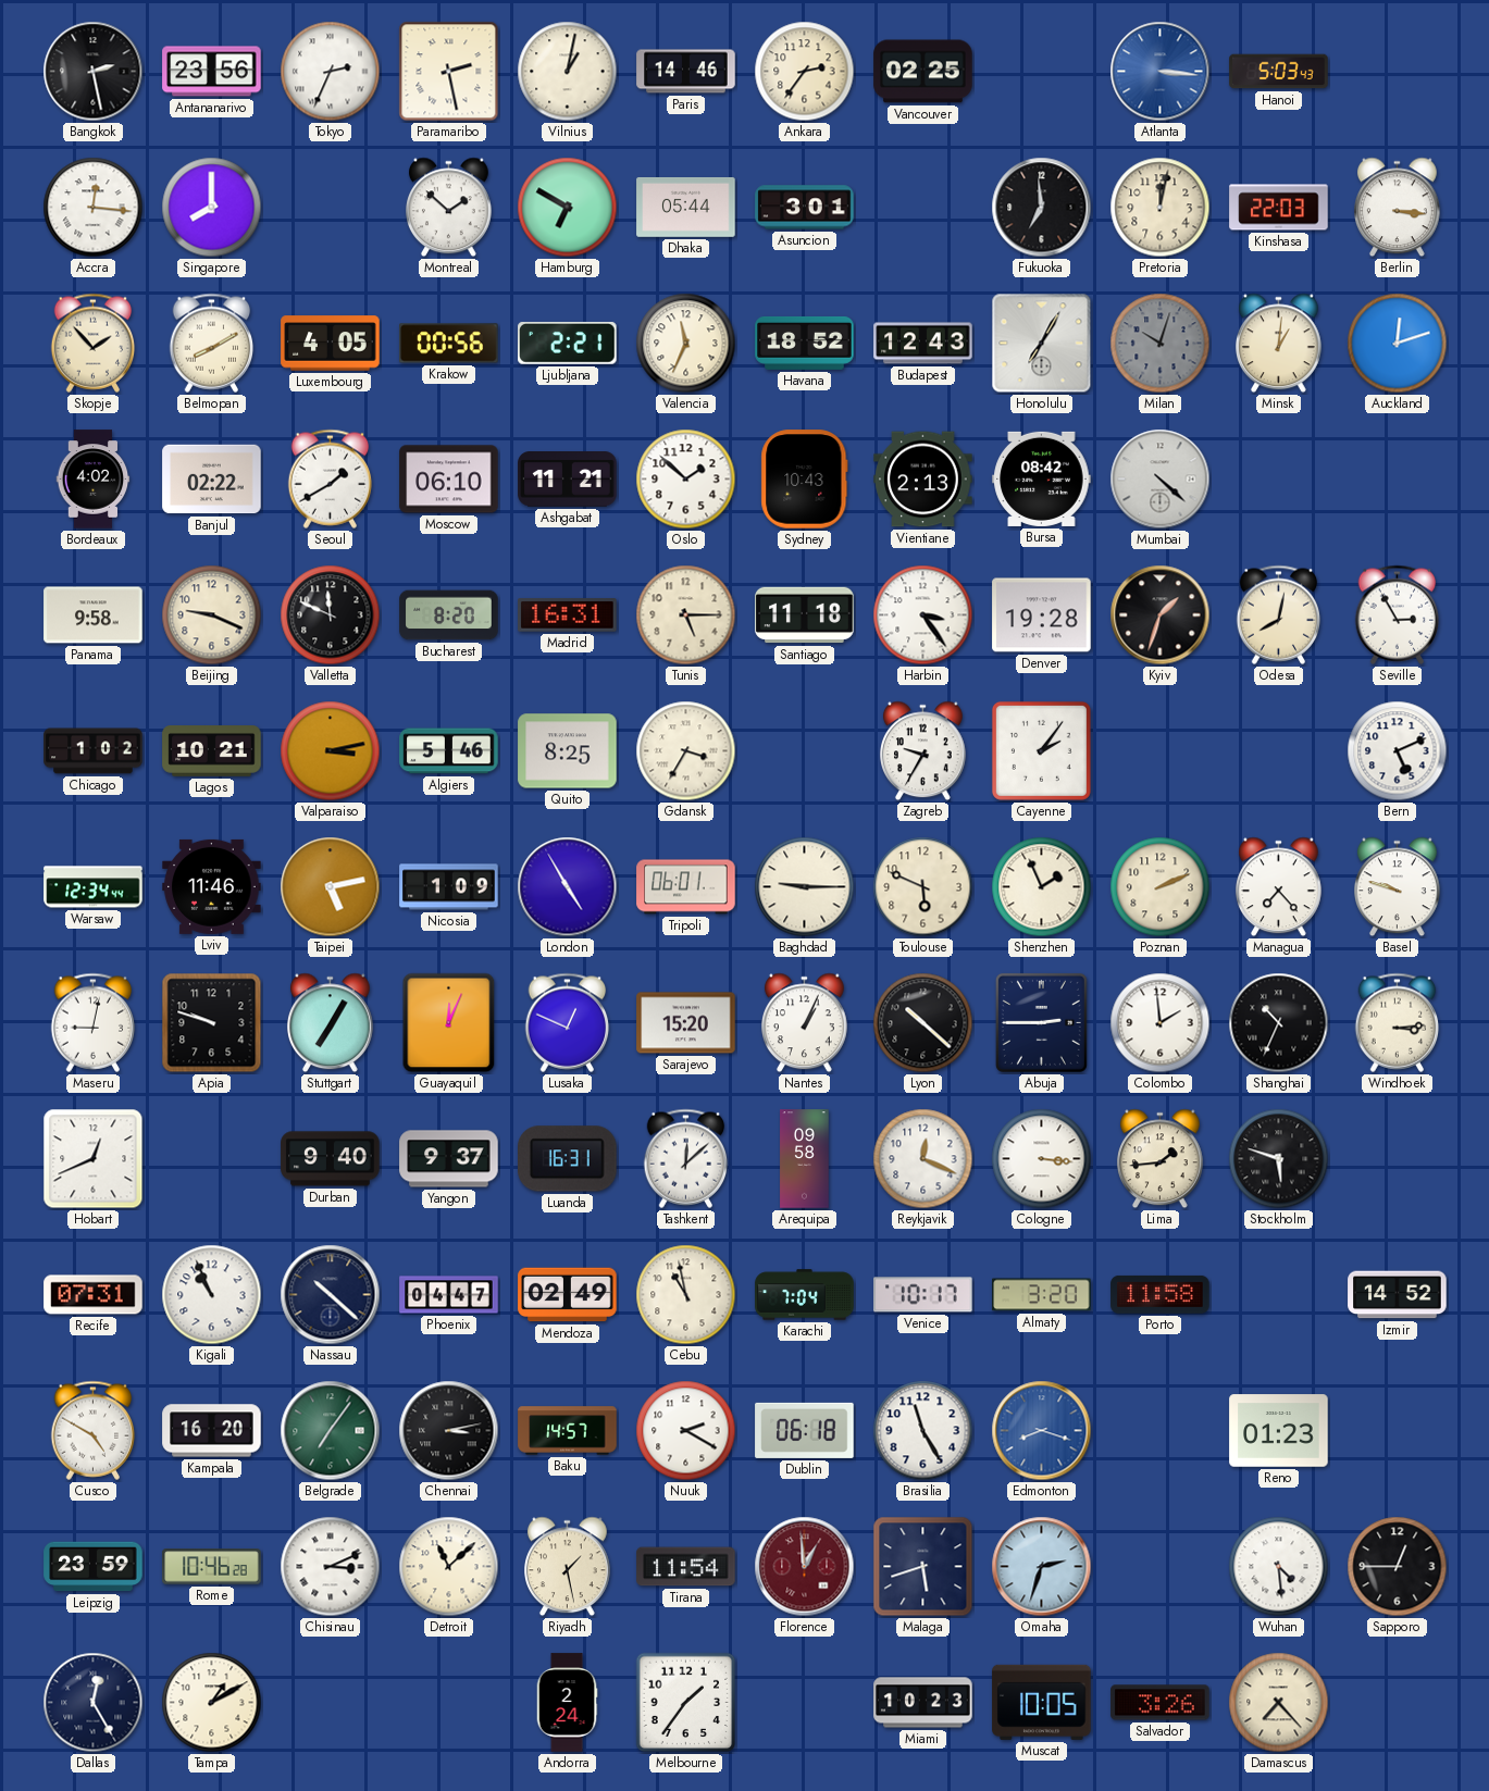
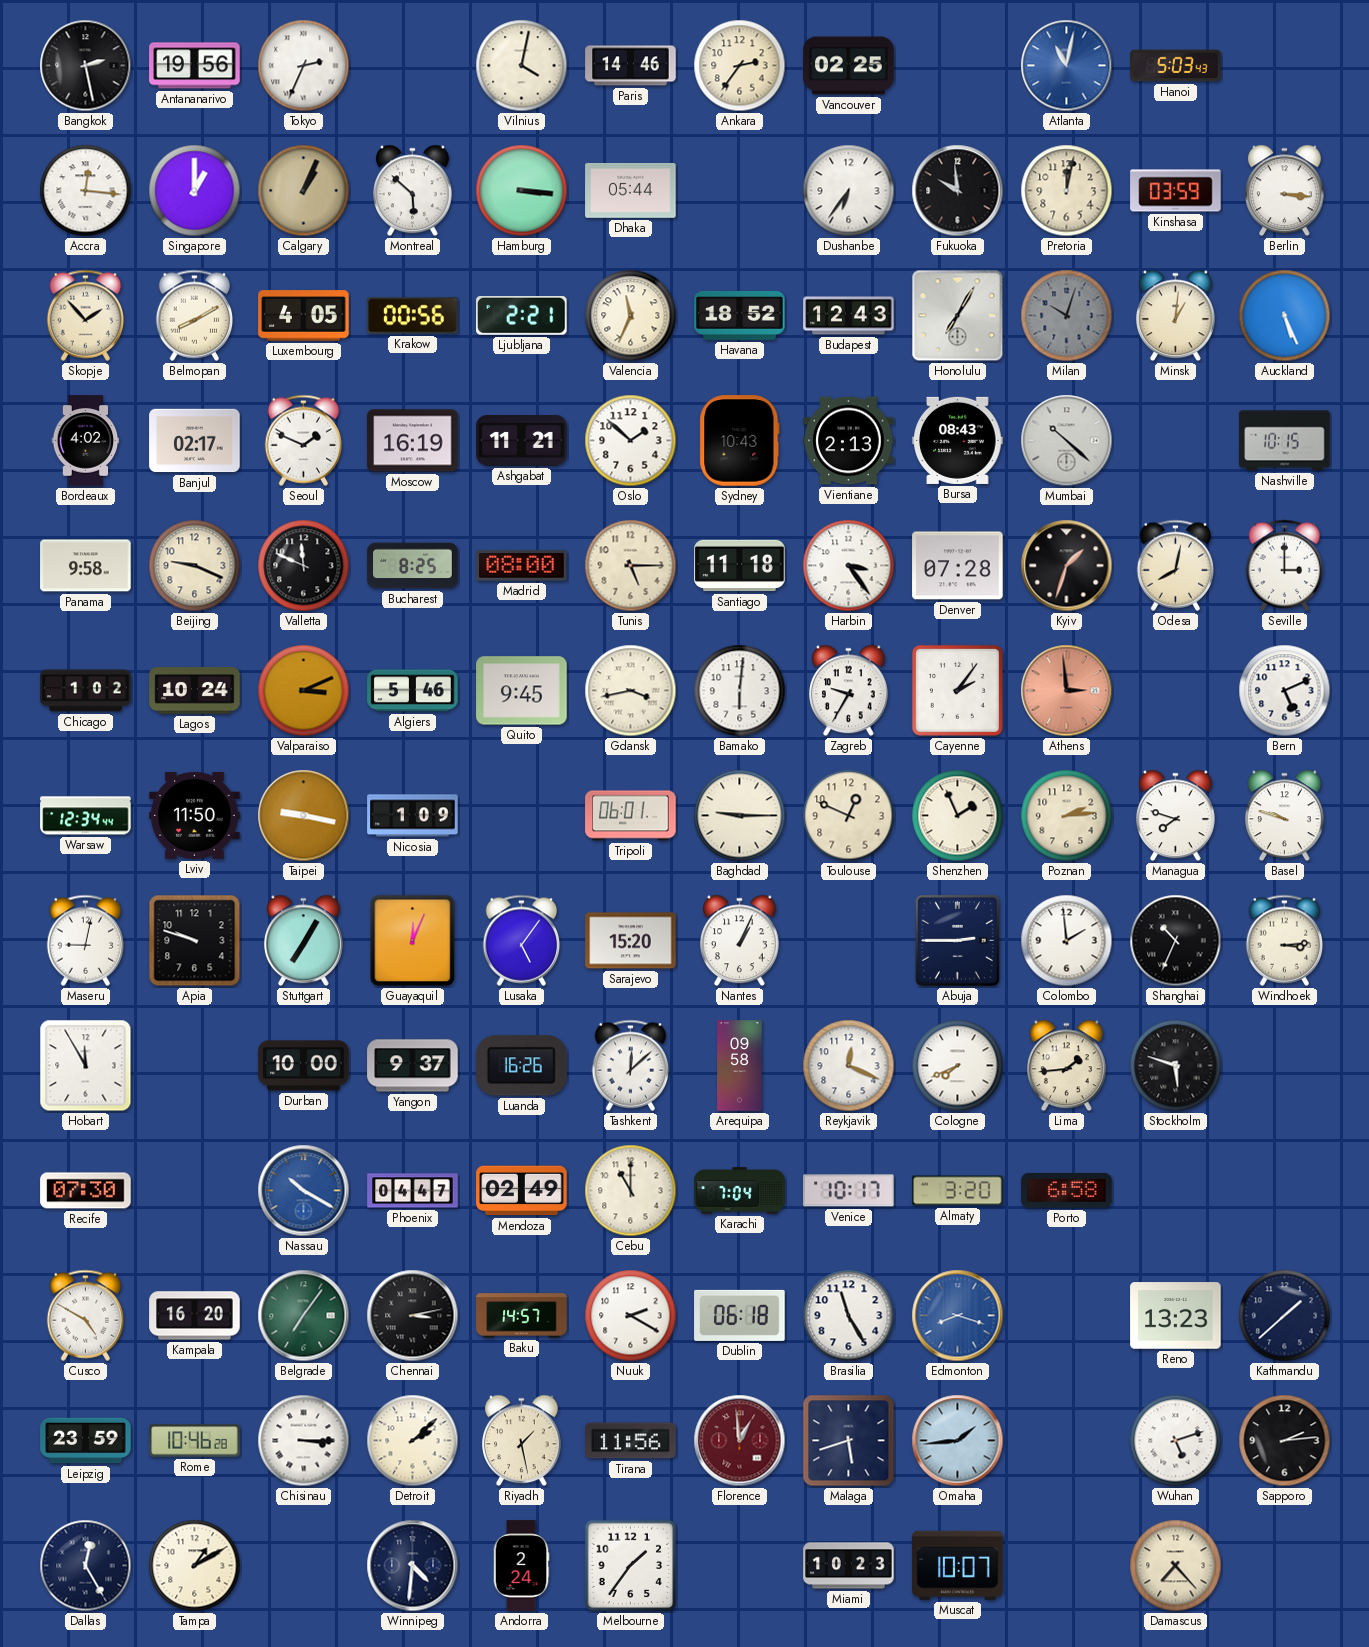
Antananarivo: 23:56 -> 19:56
Paramaribo: 2:28 -> none
Vilnius: 1:02 -> 4:02
Atlanta: 3:16 -> 11:02
Singapore: 8:00 -> 1:00
Calgary: none -> 1:04
Montreal: 1:52 -> 5:52
Hamburg: 6:50 -> 3:16
Asuncion: 3:01 -> none
Dushanbe: none -> 6:36
Fukuoka: 6:59 -> 9:59
Kinshasa: 22:03 -> 03:59
Auckland: 12:12 -> 5:26
Banjul: 02:22 -> 02:17
Seoul: 1:40 -> 1:49
Moscow: 06:10 -> 16:19
Bursa: 08:42 -> 08:43
Mumbai: 4:22 -> 10:22
Nashville: none -> 10:15
Bucharest: 8:20 -> 8:25
Madrid: 16:31 -> 08:00
Denver: 19:28 -> 07:28
Seville: 2:55 -> 3:00
Lagos: 10:21 -> 10:24
Valparaiso: 3:13 -> 3:11
Quito: 8:25 -> 9:45
Gdansk: 3:35 -> 3:43
Bamako: none -> 6:01
Athens: none -> 2:59
Lviv: 11:46 -> 11:50
Taipei: 5:13 -> 9:17
London: 4:55 -> none
Toulouse: 5:49 -> 12:49
Poznan: 2:11 -> 2:14
Managua: 7:23 -> 7:48
Lusaka: 12:49 -> 5:06
Lyon: 10:22 -> none
Hobart: 12:41 -> 11:55
Durban: 9:40 -> 10:00
Luanda: 16:31 -> 16:26
Cologne: 3:16 -> 7:41
Recife: 07:31 -> 07:30
Kigali: 10:56 -> none
Nassau: 10:22 -> 10:20
Nassau dial: navy -> blue
Cebu: 10:58 -> 11:00
Porto: 11:58 -> 6:58
Izmir: 14:52 -> none
Reno: 01:23 -> 13:23
Kathmandu: none -> 1:38
Chisinau: 3:11 -> 3:15
Detroit: 11:08 -> 2:08
Tirana: 11:54 -> 11:56
Omaha: 2:33 -> 1:44
Wuhan: 4:29 -> 5:12
Sapporo: 12:45 -> 2:14
Winnipeg: none -> 4:31
Muscat: 10:05 -> 10:07
Salvador: 3:26 -> none
